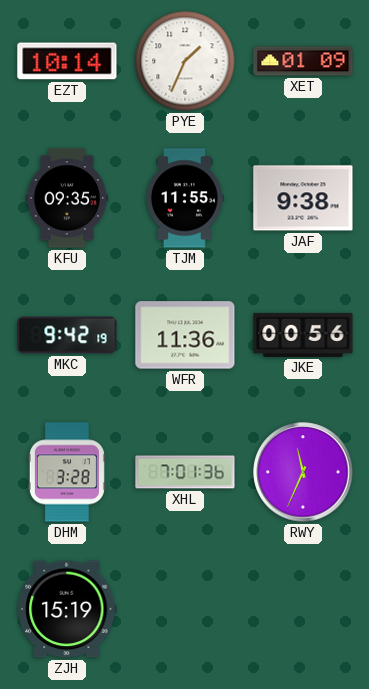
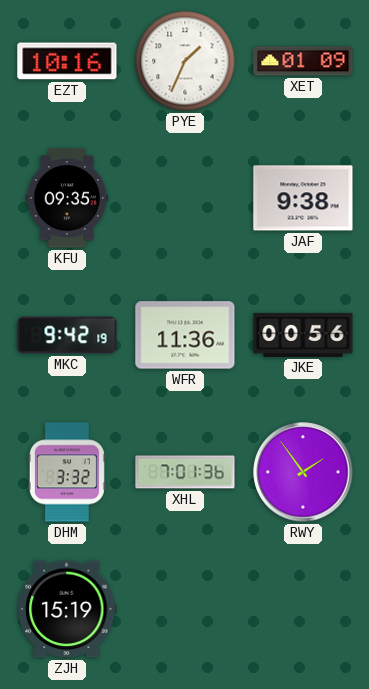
EZT: 10:14 -> 10:16
TJM: 11:55 -> none
DHM: 3:28 -> 3:32
RWY: 11:34 -> 1:54
